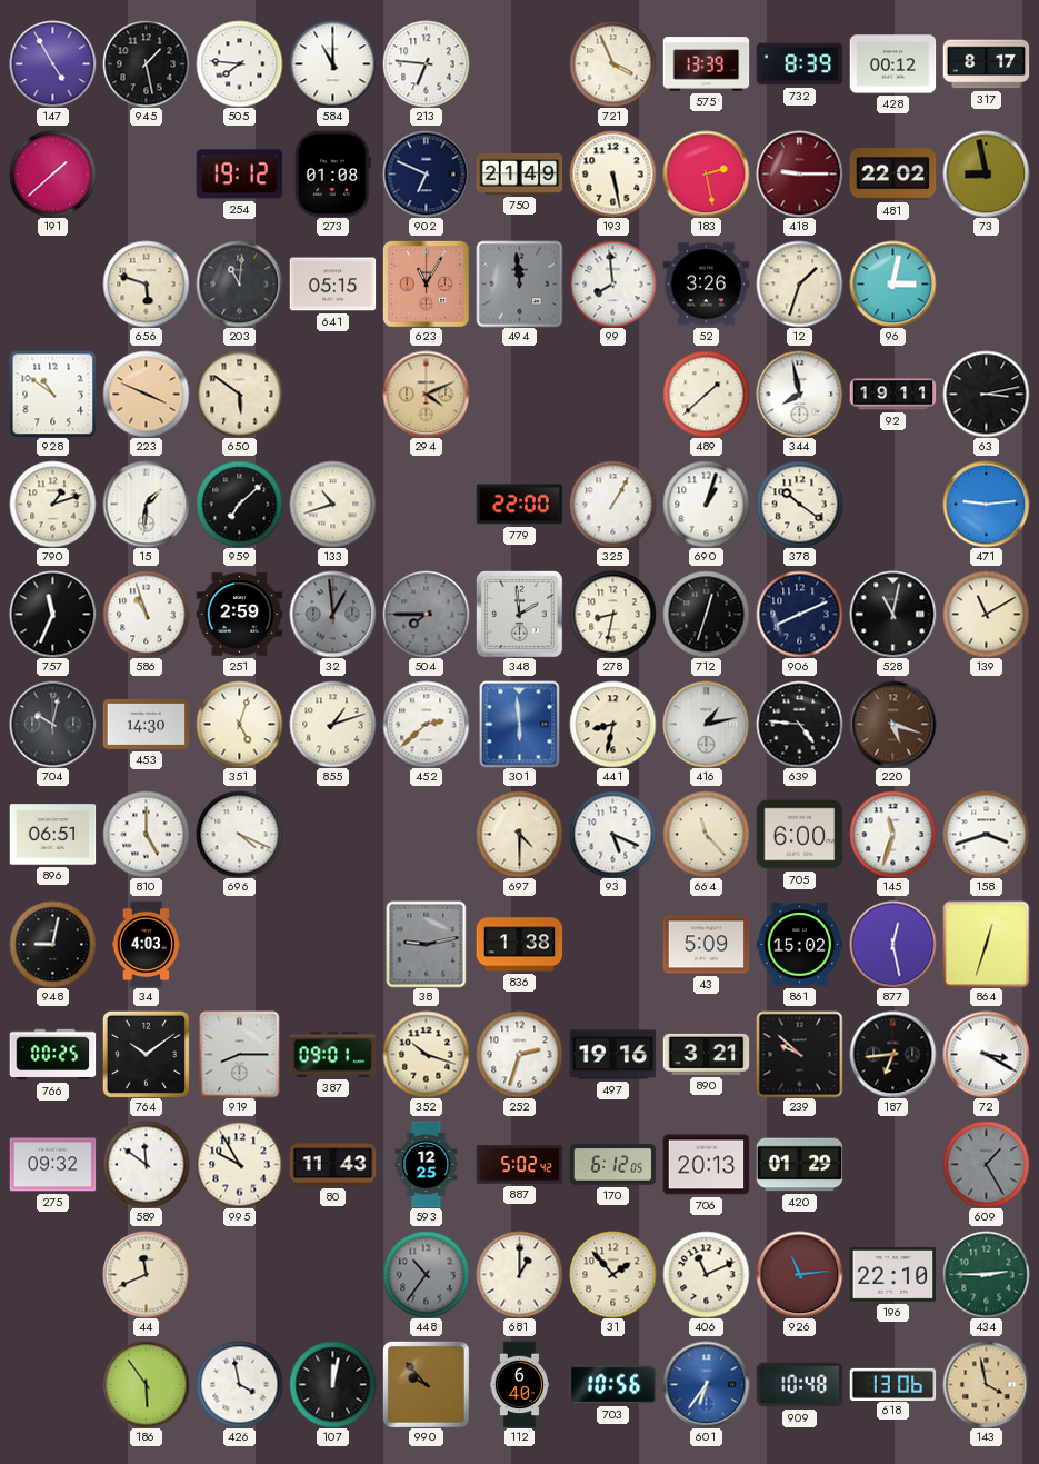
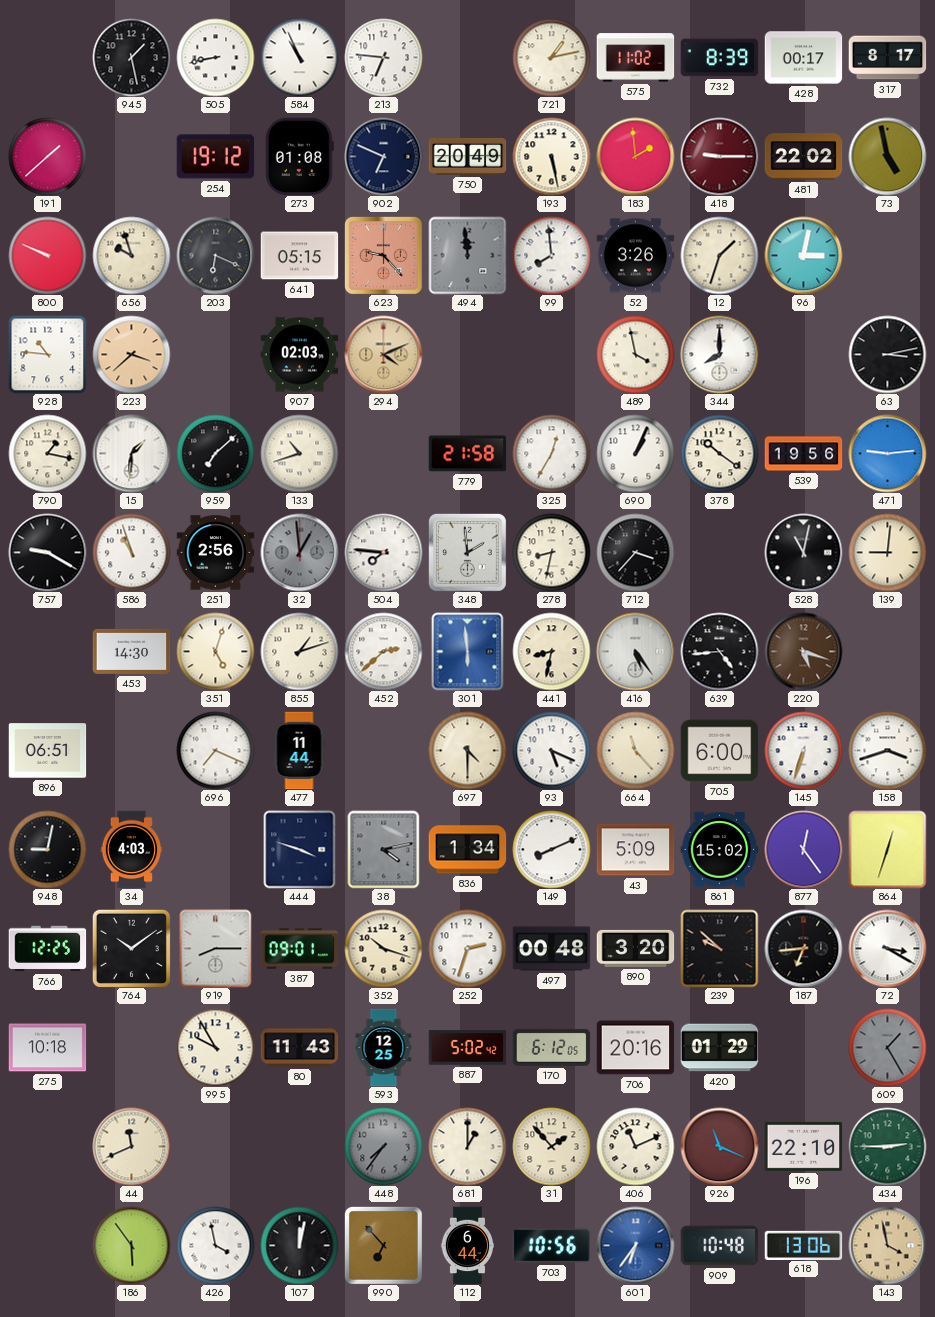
147: 4:55 -> none
505: 7:46 -> 8:43
584: 11:00 -> 10:56
721: 3:56 -> 1:13
575: 13:39 -> 11:02
428: 00:12 -> 00:17
750: 21:49 -> 20:49
183: 2:28 -> 1:59
73: 8:58 -> 4:58
800: none -> 9:49
656: 5:48 -> 9:57
203: 11:01 -> 6:19
623: 11:05 -> 9:23
928: 10:51 -> 10:46
223: 3:49 -> 3:38
650: 5:51 -> none
907: none -> 02:03
489: 1:38 -> 3:58
344: 7:58 -> 8:00
92: 19:11 -> none
790: 1:12 -> 1:17
779: 22:00 -> 21:58
325: 1:05 -> 12:35
690: 1:03 -> 1:04
539: none -> 19:56
757: 11:34 -> 9:20
251: 2:59 -> 2:56
504: 7:45 -> 7:46
504 dial: grey -> white
712: 12:33 -> 3:37
906: 8:11 -> none
139: 11:10 -> 9:01
704: 10:02 -> none
416: 1:13 -> 5:24
639: 4:46 -> 4:44
810: 5:00 -> none
696: 4:19 -> 7:19
477: none -> 11:44
145: 11:33 -> 6:33
444: none -> 3:48
38: 9:13 -> 4:13
836: 1:38 -> 1:34
149: none -> 8:11
877: 12:28 -> 12:24
766: 00:25 -> 12:25
497: 19:16 -> 00:48
890: 3:21 -> 3:20
275: 09:32 -> 10:18
589: 11:51 -> none
706: 20:13 -> 20:16
448: 10:36 -> 7:36
926: 11:14 -> 11:19
990: 9:53 -> 6:53
112: 6:40 -> 6:44
